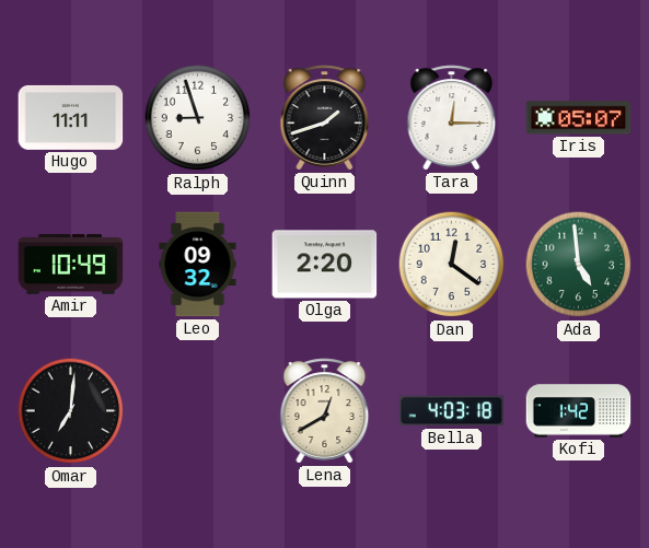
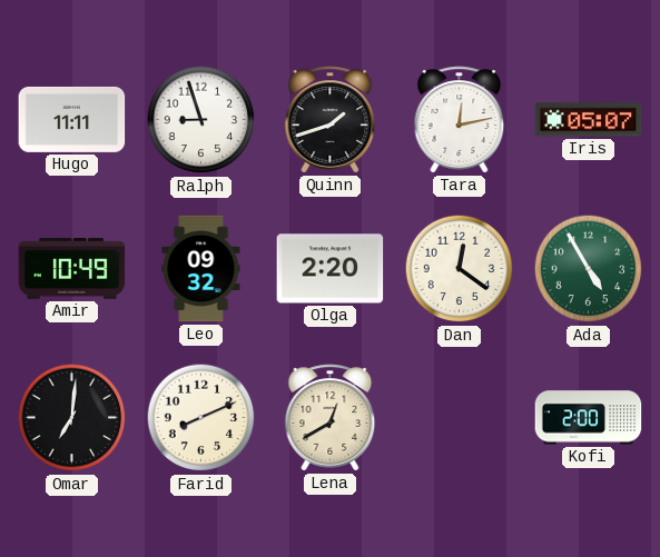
Tara: 12:15 -> 12:13
Ada: 4:59 -> 4:55
Farid: none -> 8:11
Bella: 4:03 -> none
Kofi: 1:42 -> 2:00
